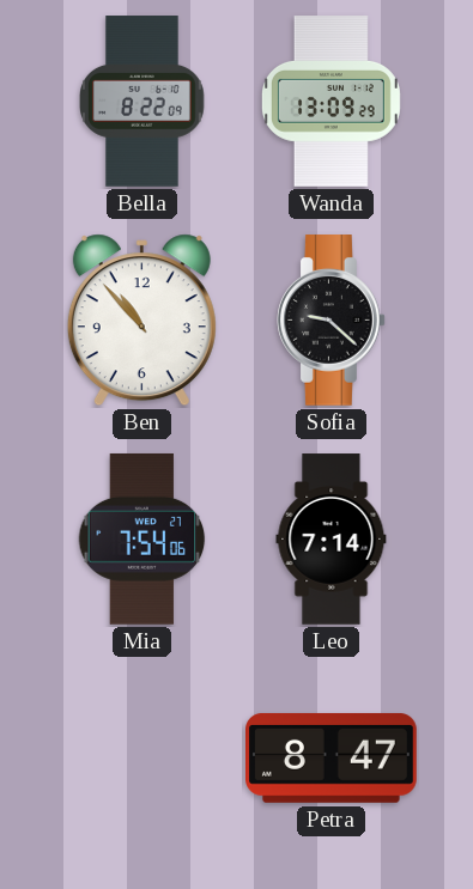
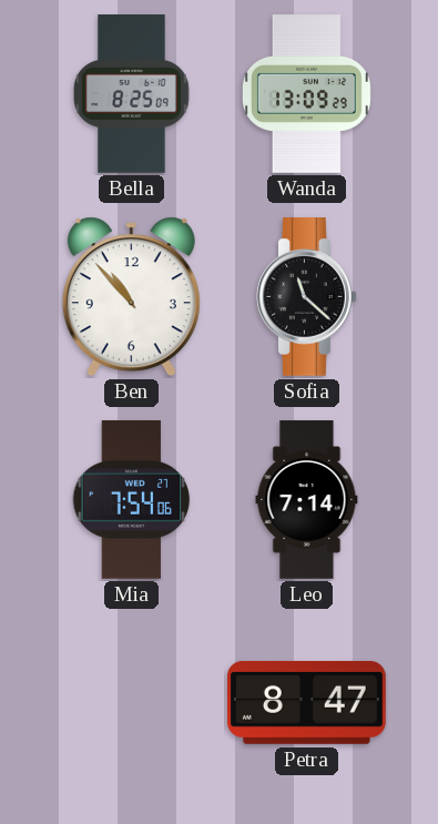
Bella: 8:22 -> 8:25
Sofia: 9:22 -> 11:22
